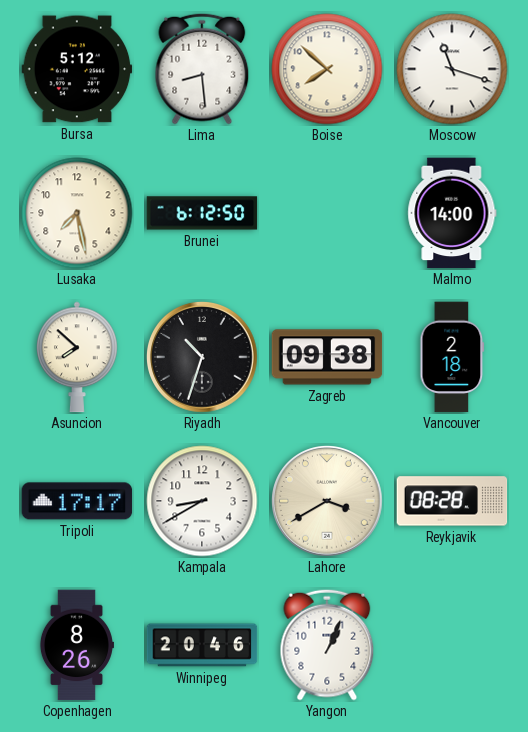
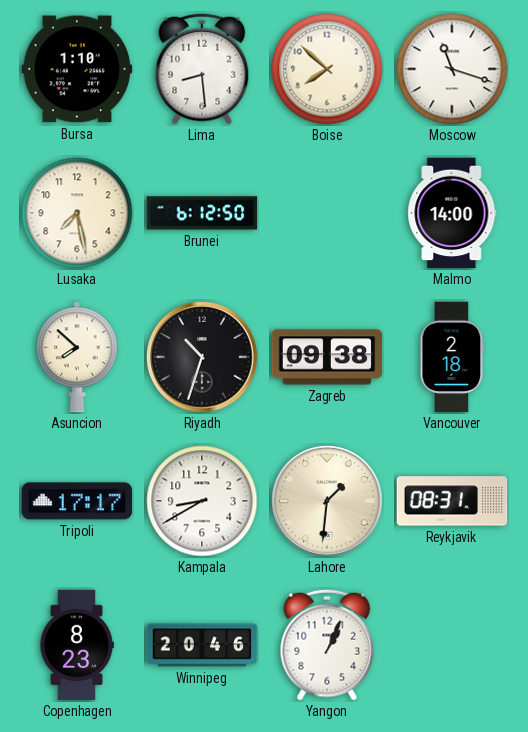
Bursa: 5:12 -> 1:10
Lahore: 3:40 -> 1:31
Reykjavik: 08:28 -> 08:31
Copenhagen: 8:26 -> 8:23
